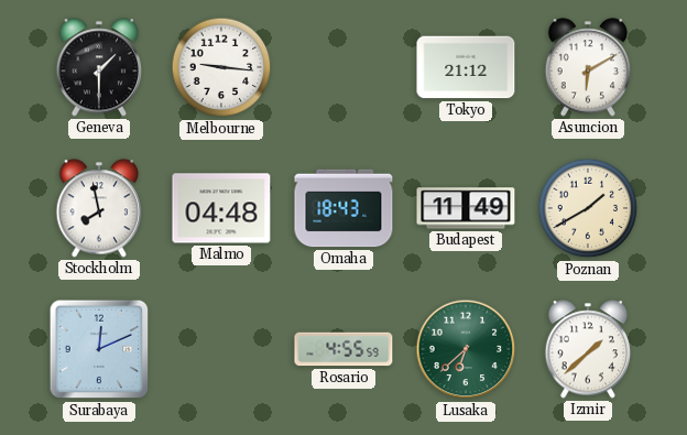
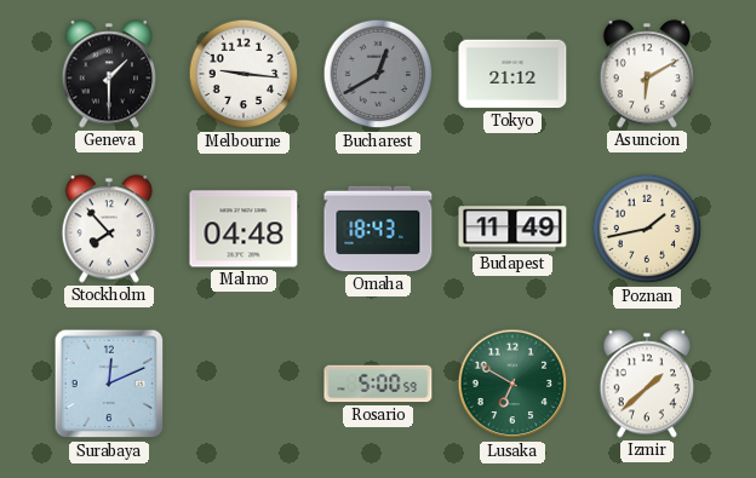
Bucharest: none -> 12:40
Stockholm: 7:58 -> 7:53
Poznan: 1:40 -> 1:43
Rosario: 4:55 -> 5:00
Lusaka: 6:38 -> 6:50
